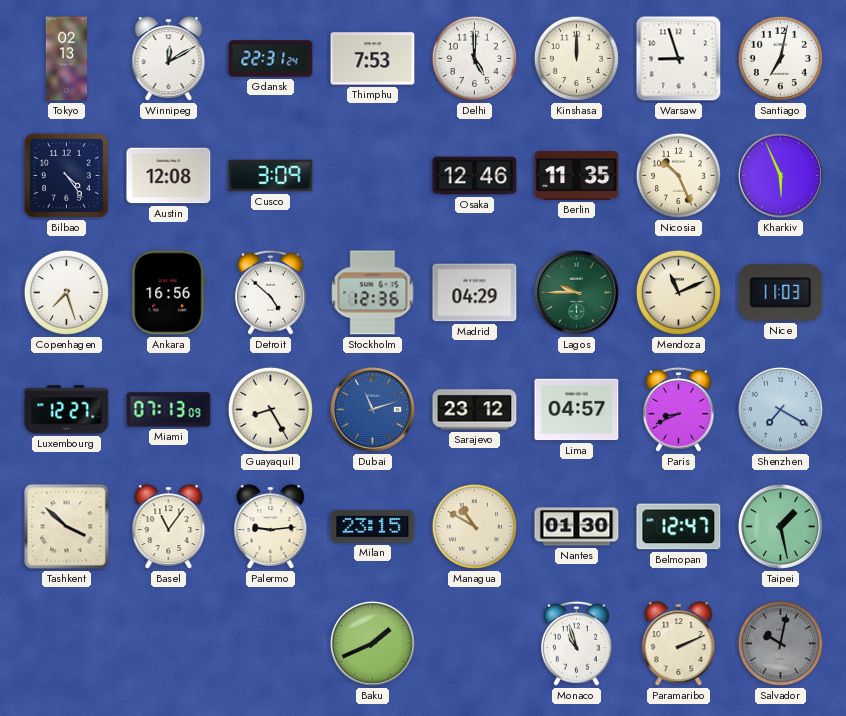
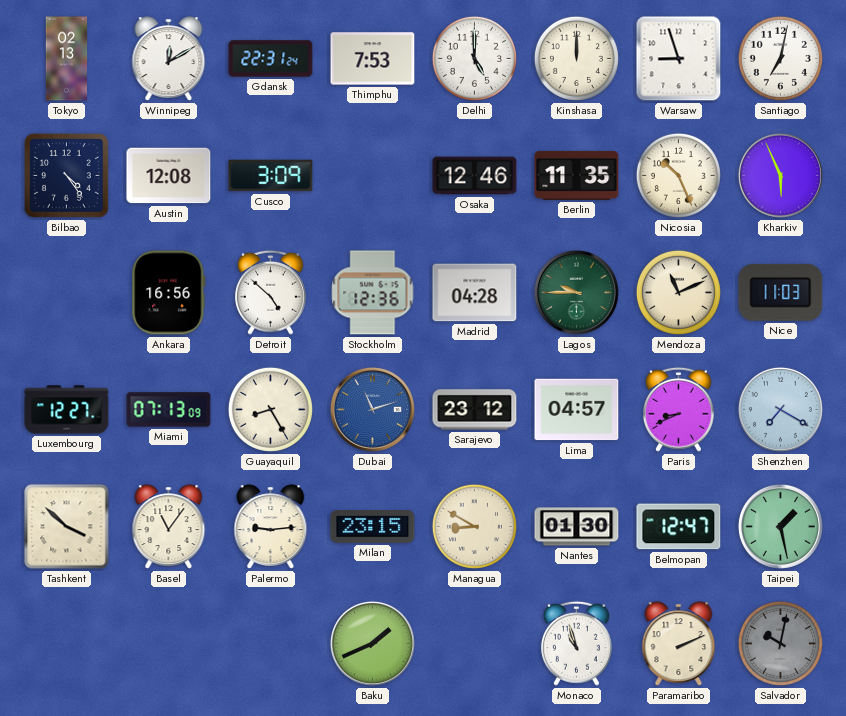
Copenhagen: 7:27 -> none
Madrid: 04:29 -> 04:28
Managua: 10:50 -> 8:50
